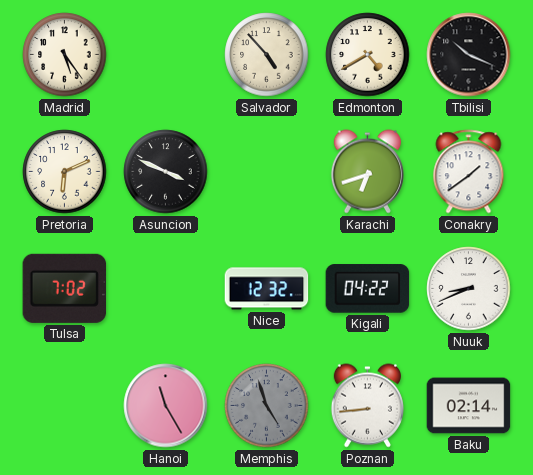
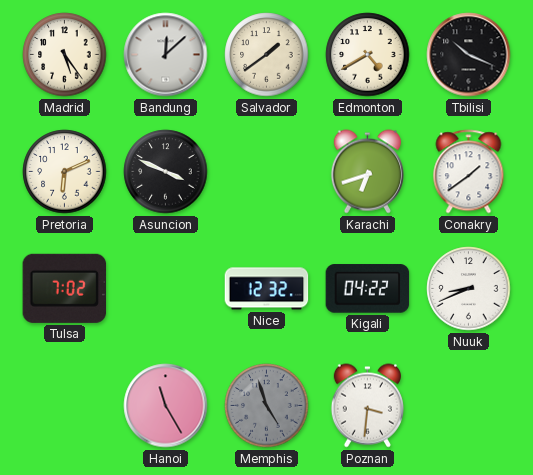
Bandung: none -> 12:08
Salvador: 4:53 -> 1:39
Poznan: 8:44 -> 3:31
Baku: 02:14 -> none
